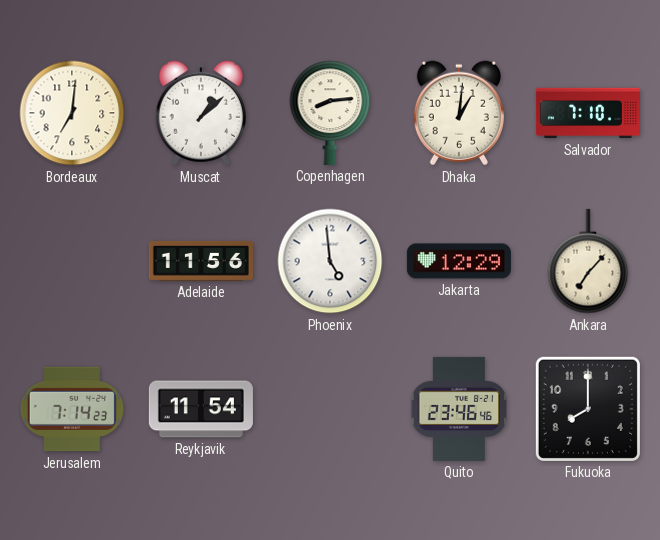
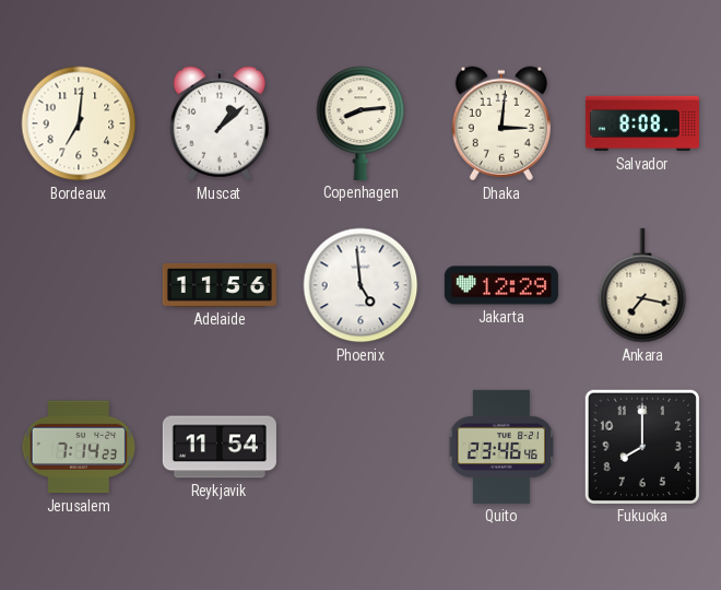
Dhaka: 1:01 -> 3:01
Salvador: 7:10 -> 8:08
Ankara: 7:07 -> 7:17
